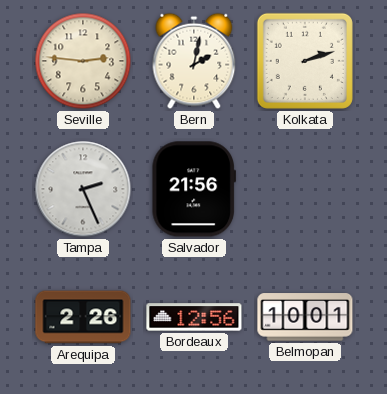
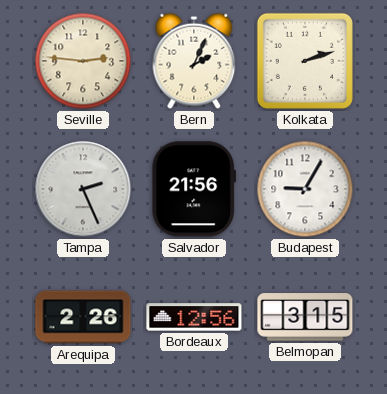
Bern: 2:02 -> 2:04
Budapest: none -> 9:05
Belmopan: 10:01 -> 3:15
